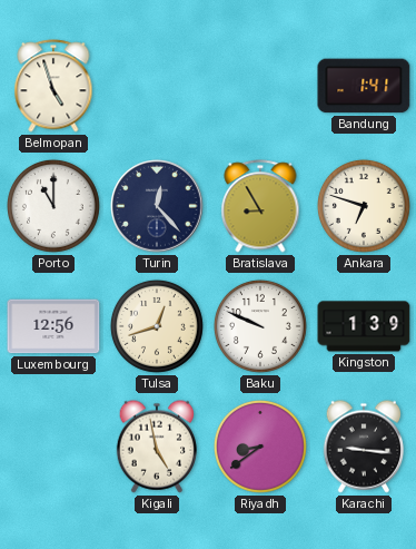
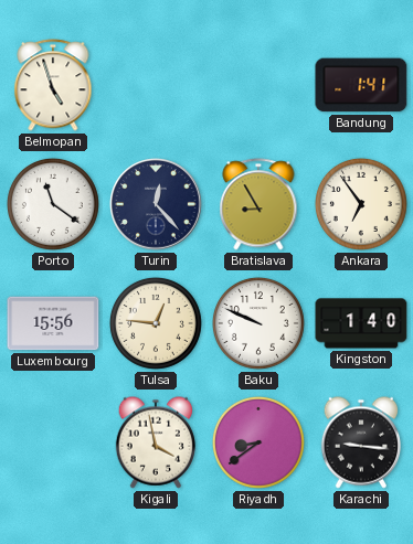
Porto: 11:00 -> 11:21
Ankara: 6:48 -> 6:54
Luxembourg: 12:56 -> 15:56
Tulsa: 12:42 -> 12:46
Kingston: 1:39 -> 1:40
Kigali: 4:58 -> 3:58
